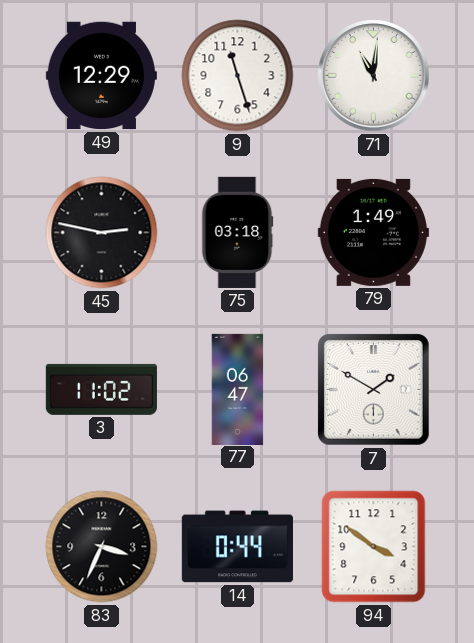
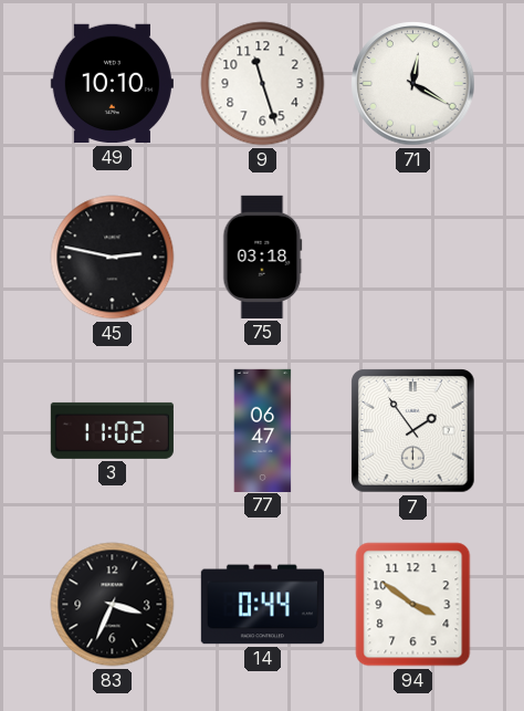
49: 12:29 -> 10:10
71: 11:01 -> 12:20
79: 1:49 -> none
7: 1:50 -> 1:54
